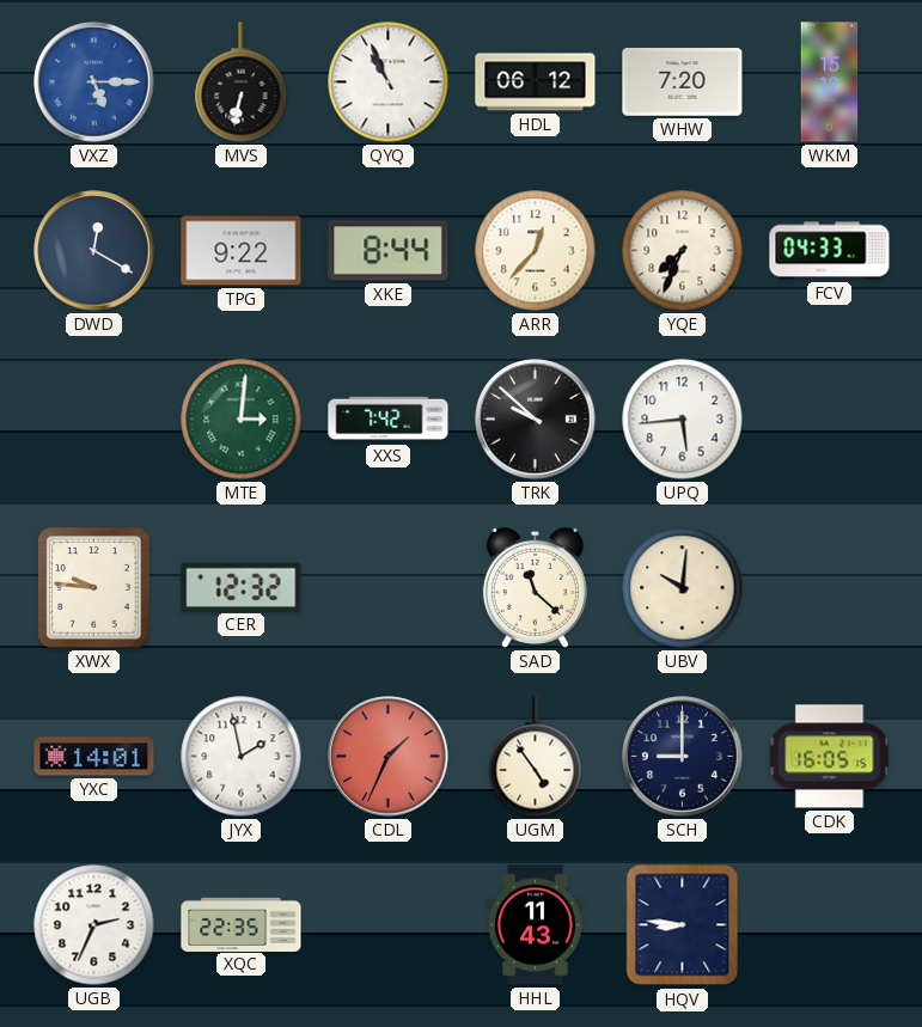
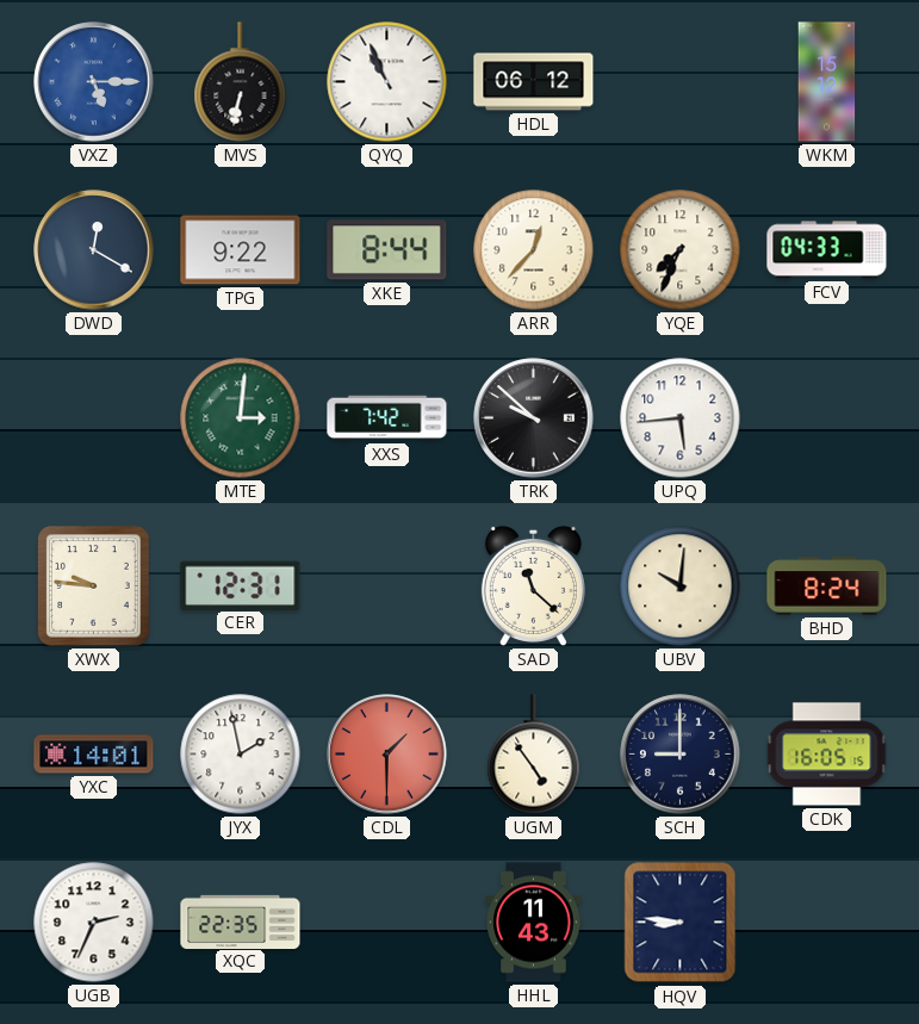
WHW: 7:20 -> none
CER: 12:32 -> 12:31
BHD: none -> 8:24
CDL: 1:34 -> 1:30
